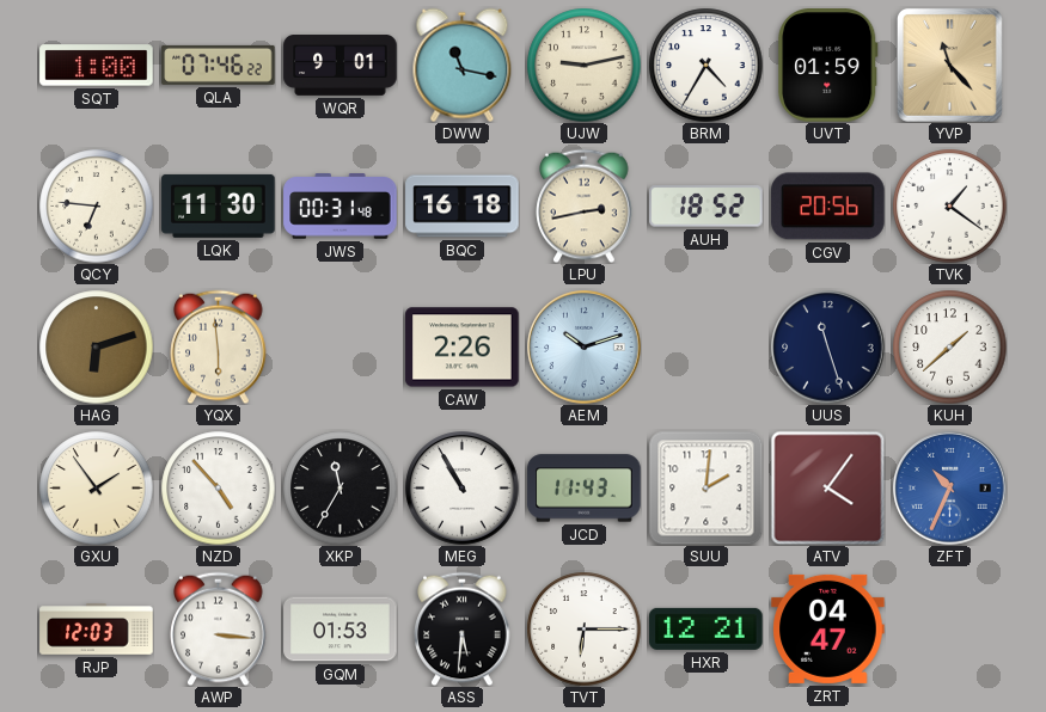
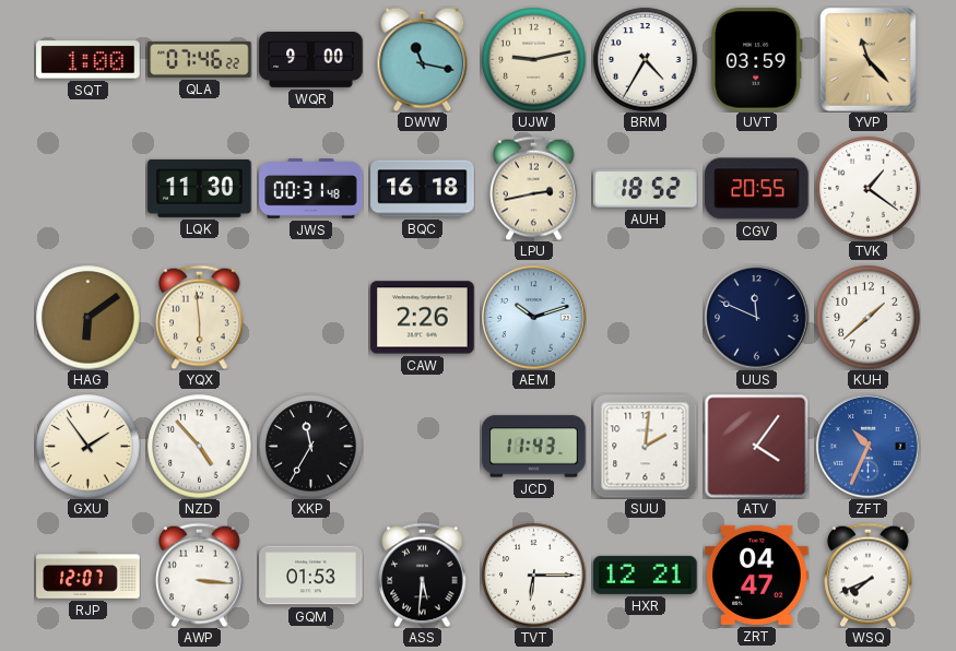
WQR: 9:01 -> 9:00
UVT: 01:59 -> 03:59
QCY: 6:46 -> none
CGV: 20:56 -> 20:55
HAG: 6:12 -> 6:09
UUS: 11:27 -> 11:49
MEG: 10:55 -> none
RJP: 12:03 -> 12:07
WSQ: none -> 7:41
